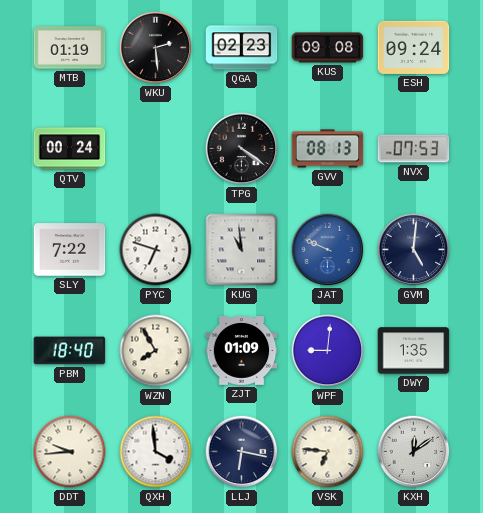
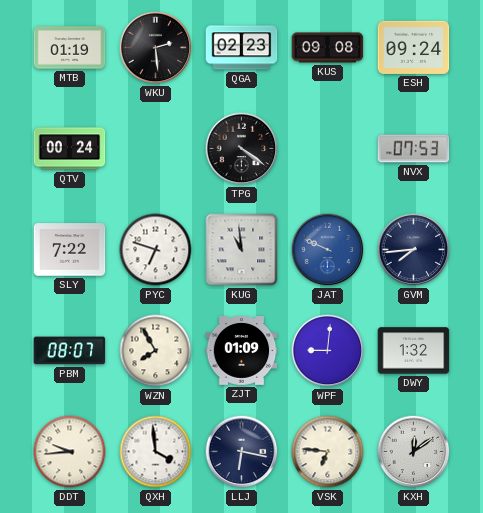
GVV: 08:13 -> none
GVM: 5:01 -> 7:44
PBM: 18:40 -> 08:07
DWY: 1:35 -> 1:32
